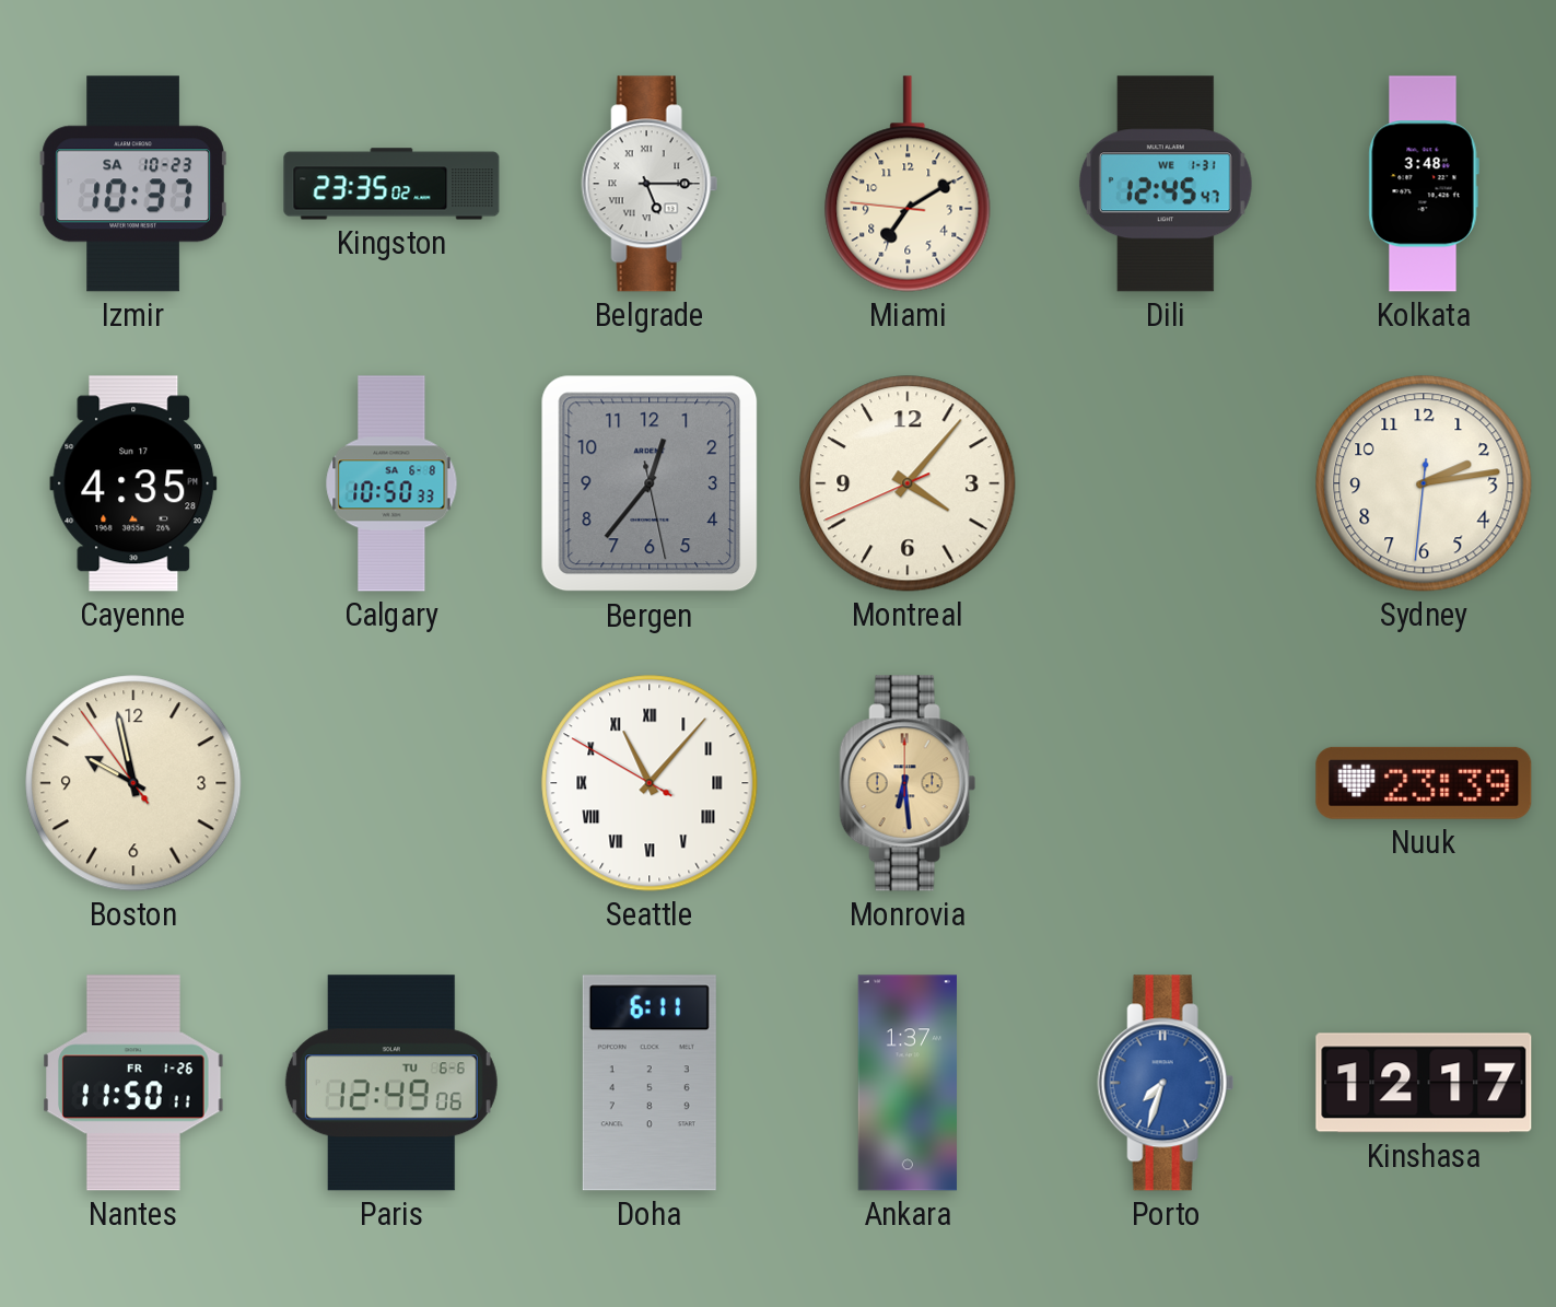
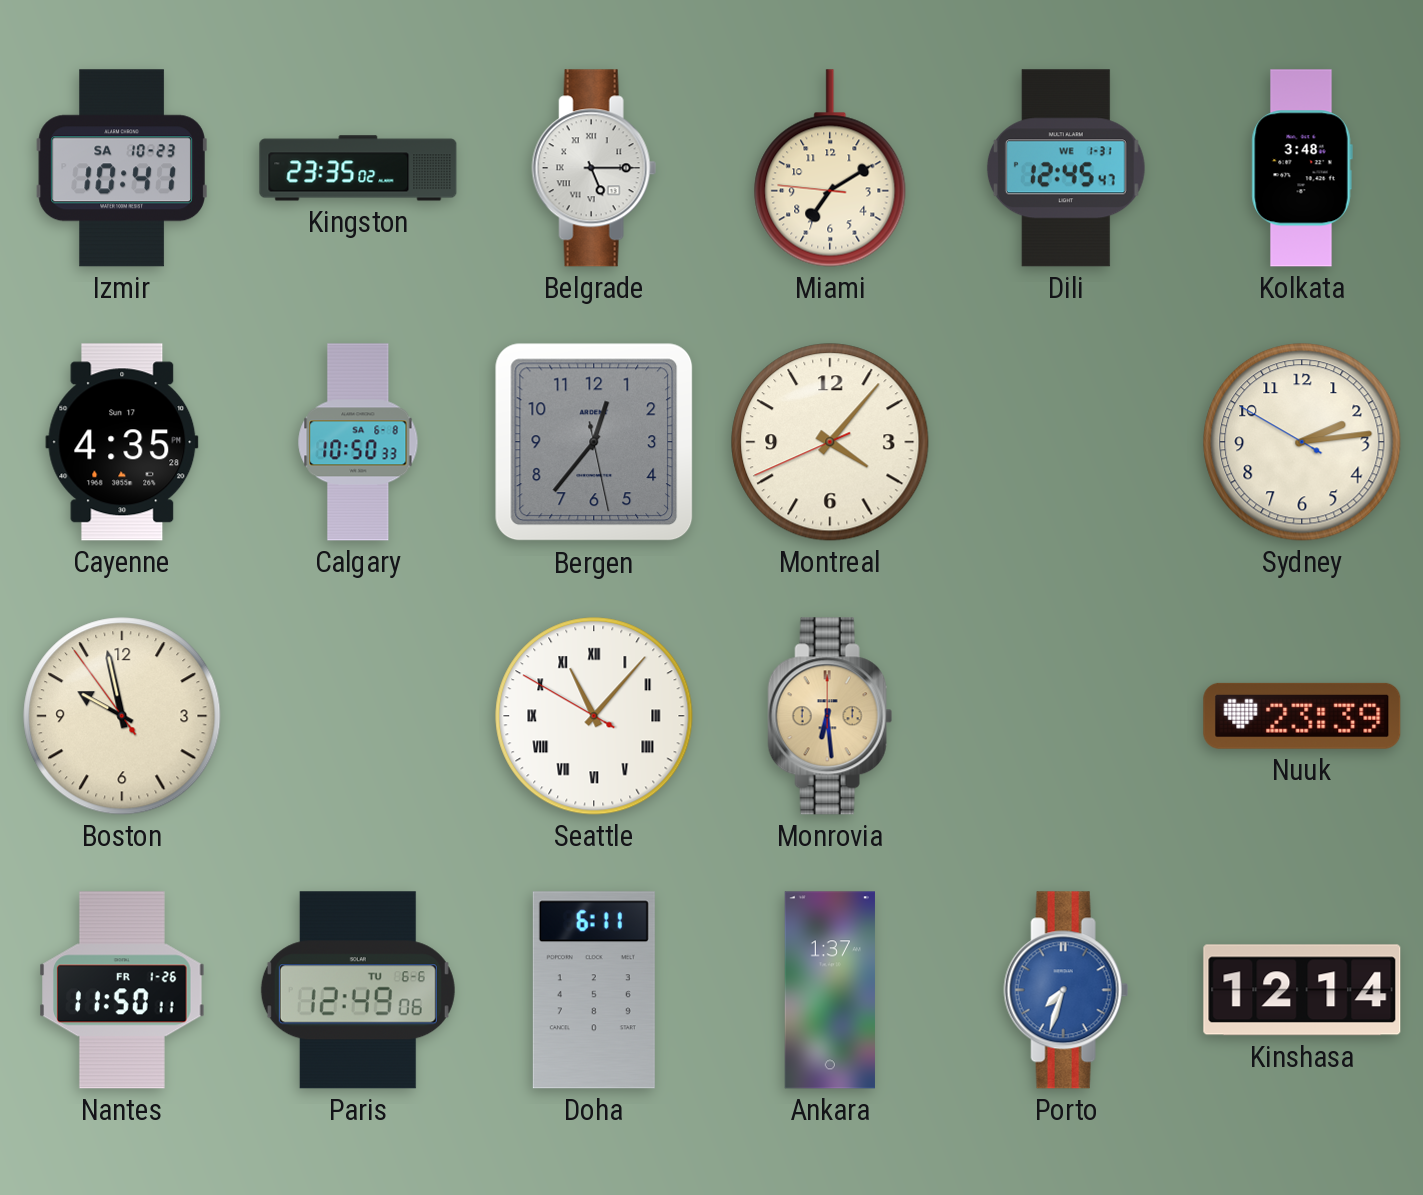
Izmir: 10:37 -> 10:41
Sydney: 2:13:31 -> 2:13:50
Kinshasa: 12:17 -> 12:14
